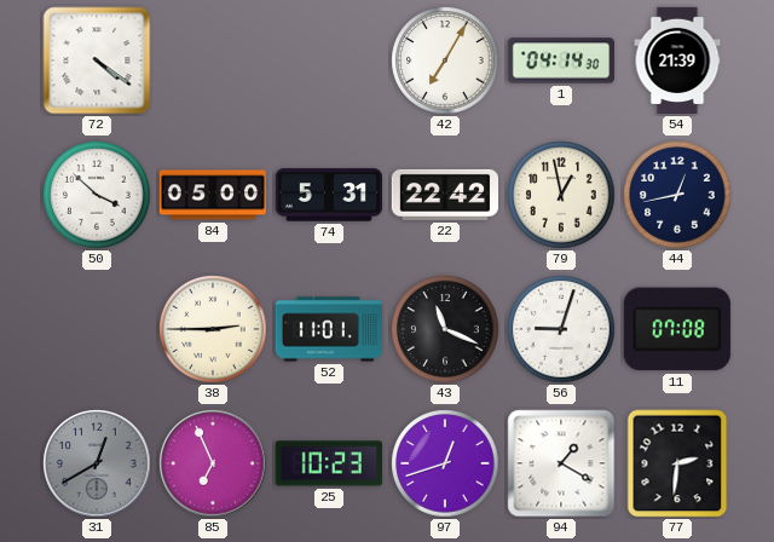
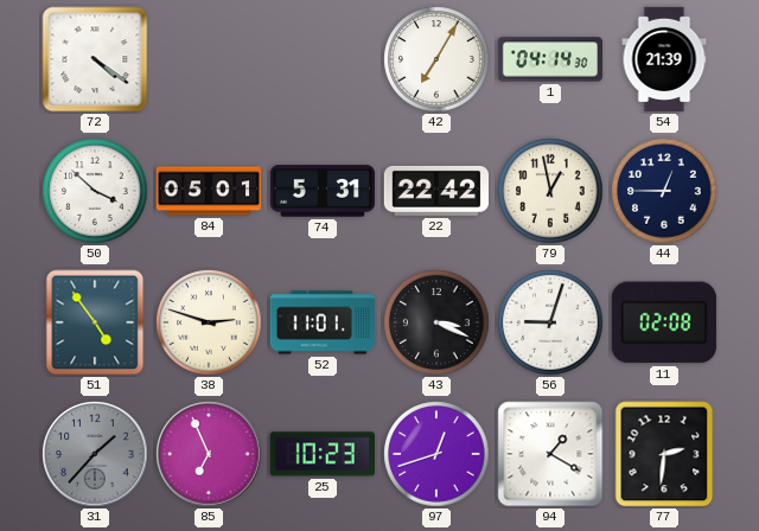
84: 05:00 -> 05:01
44: 12:43 -> 12:45
51: none -> 4:54
38: 2:45 -> 2:48
43: 11:19 -> 3:19
11: 07:08 -> 02:08
31: 12:40 -> 1:37
